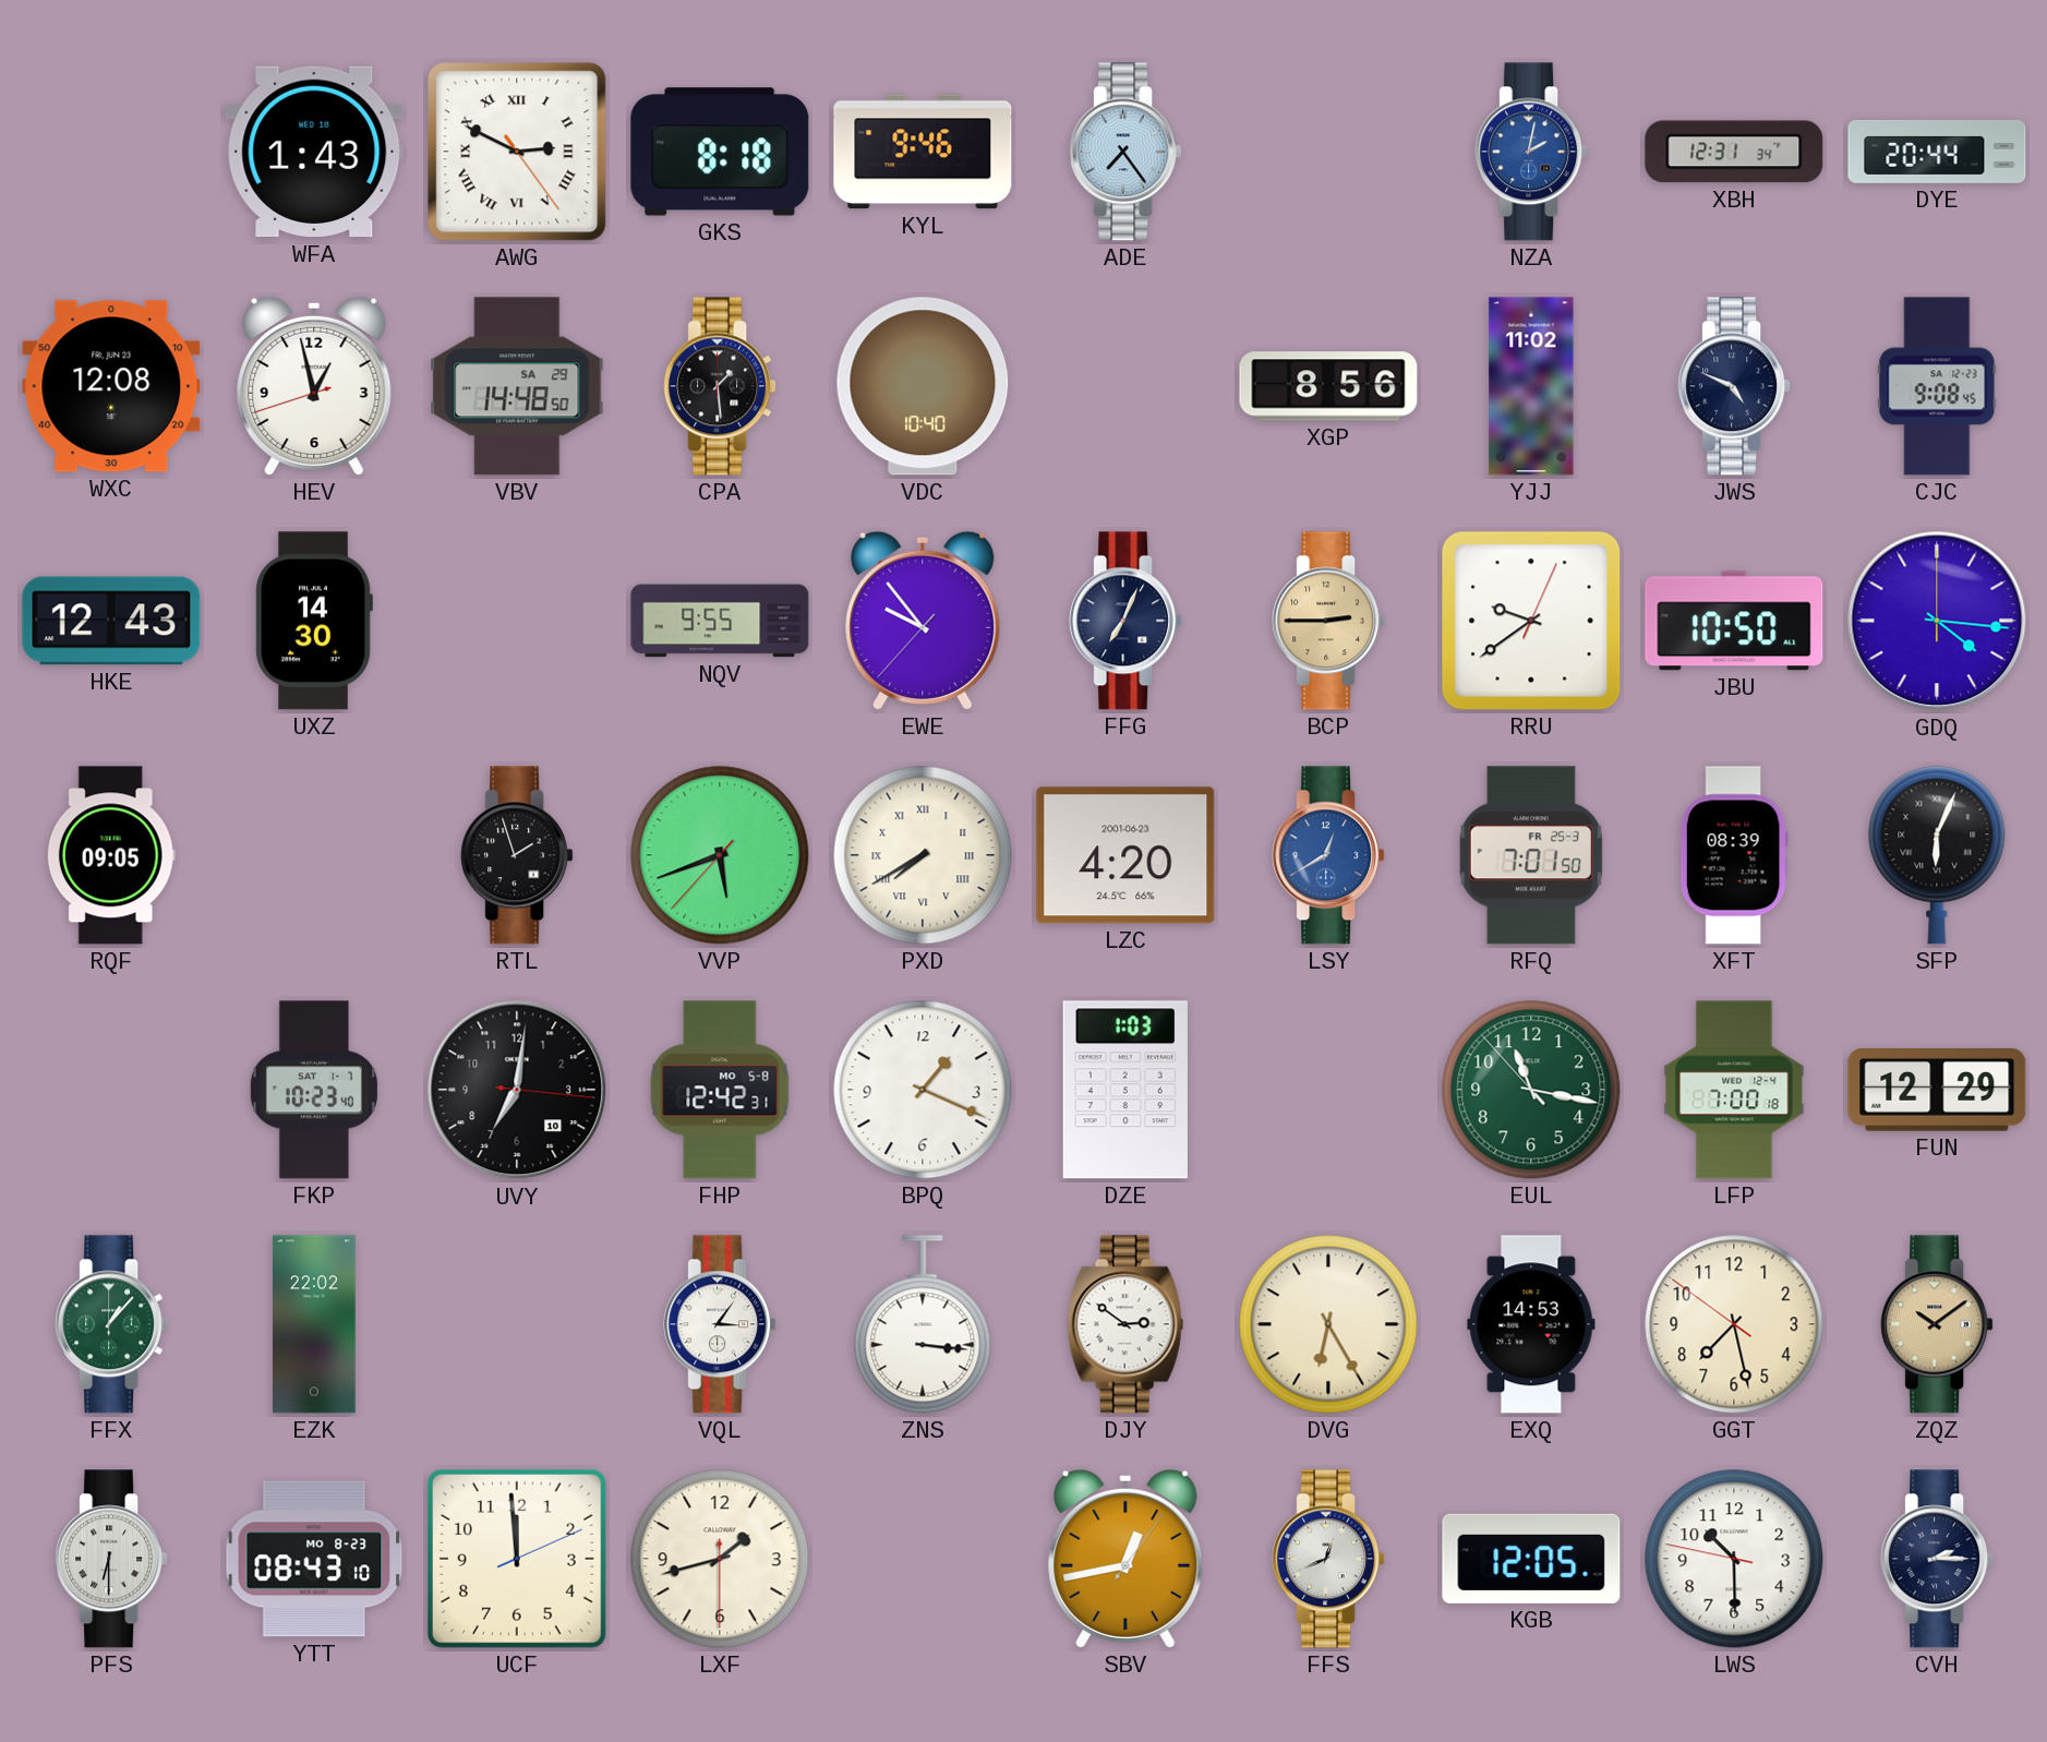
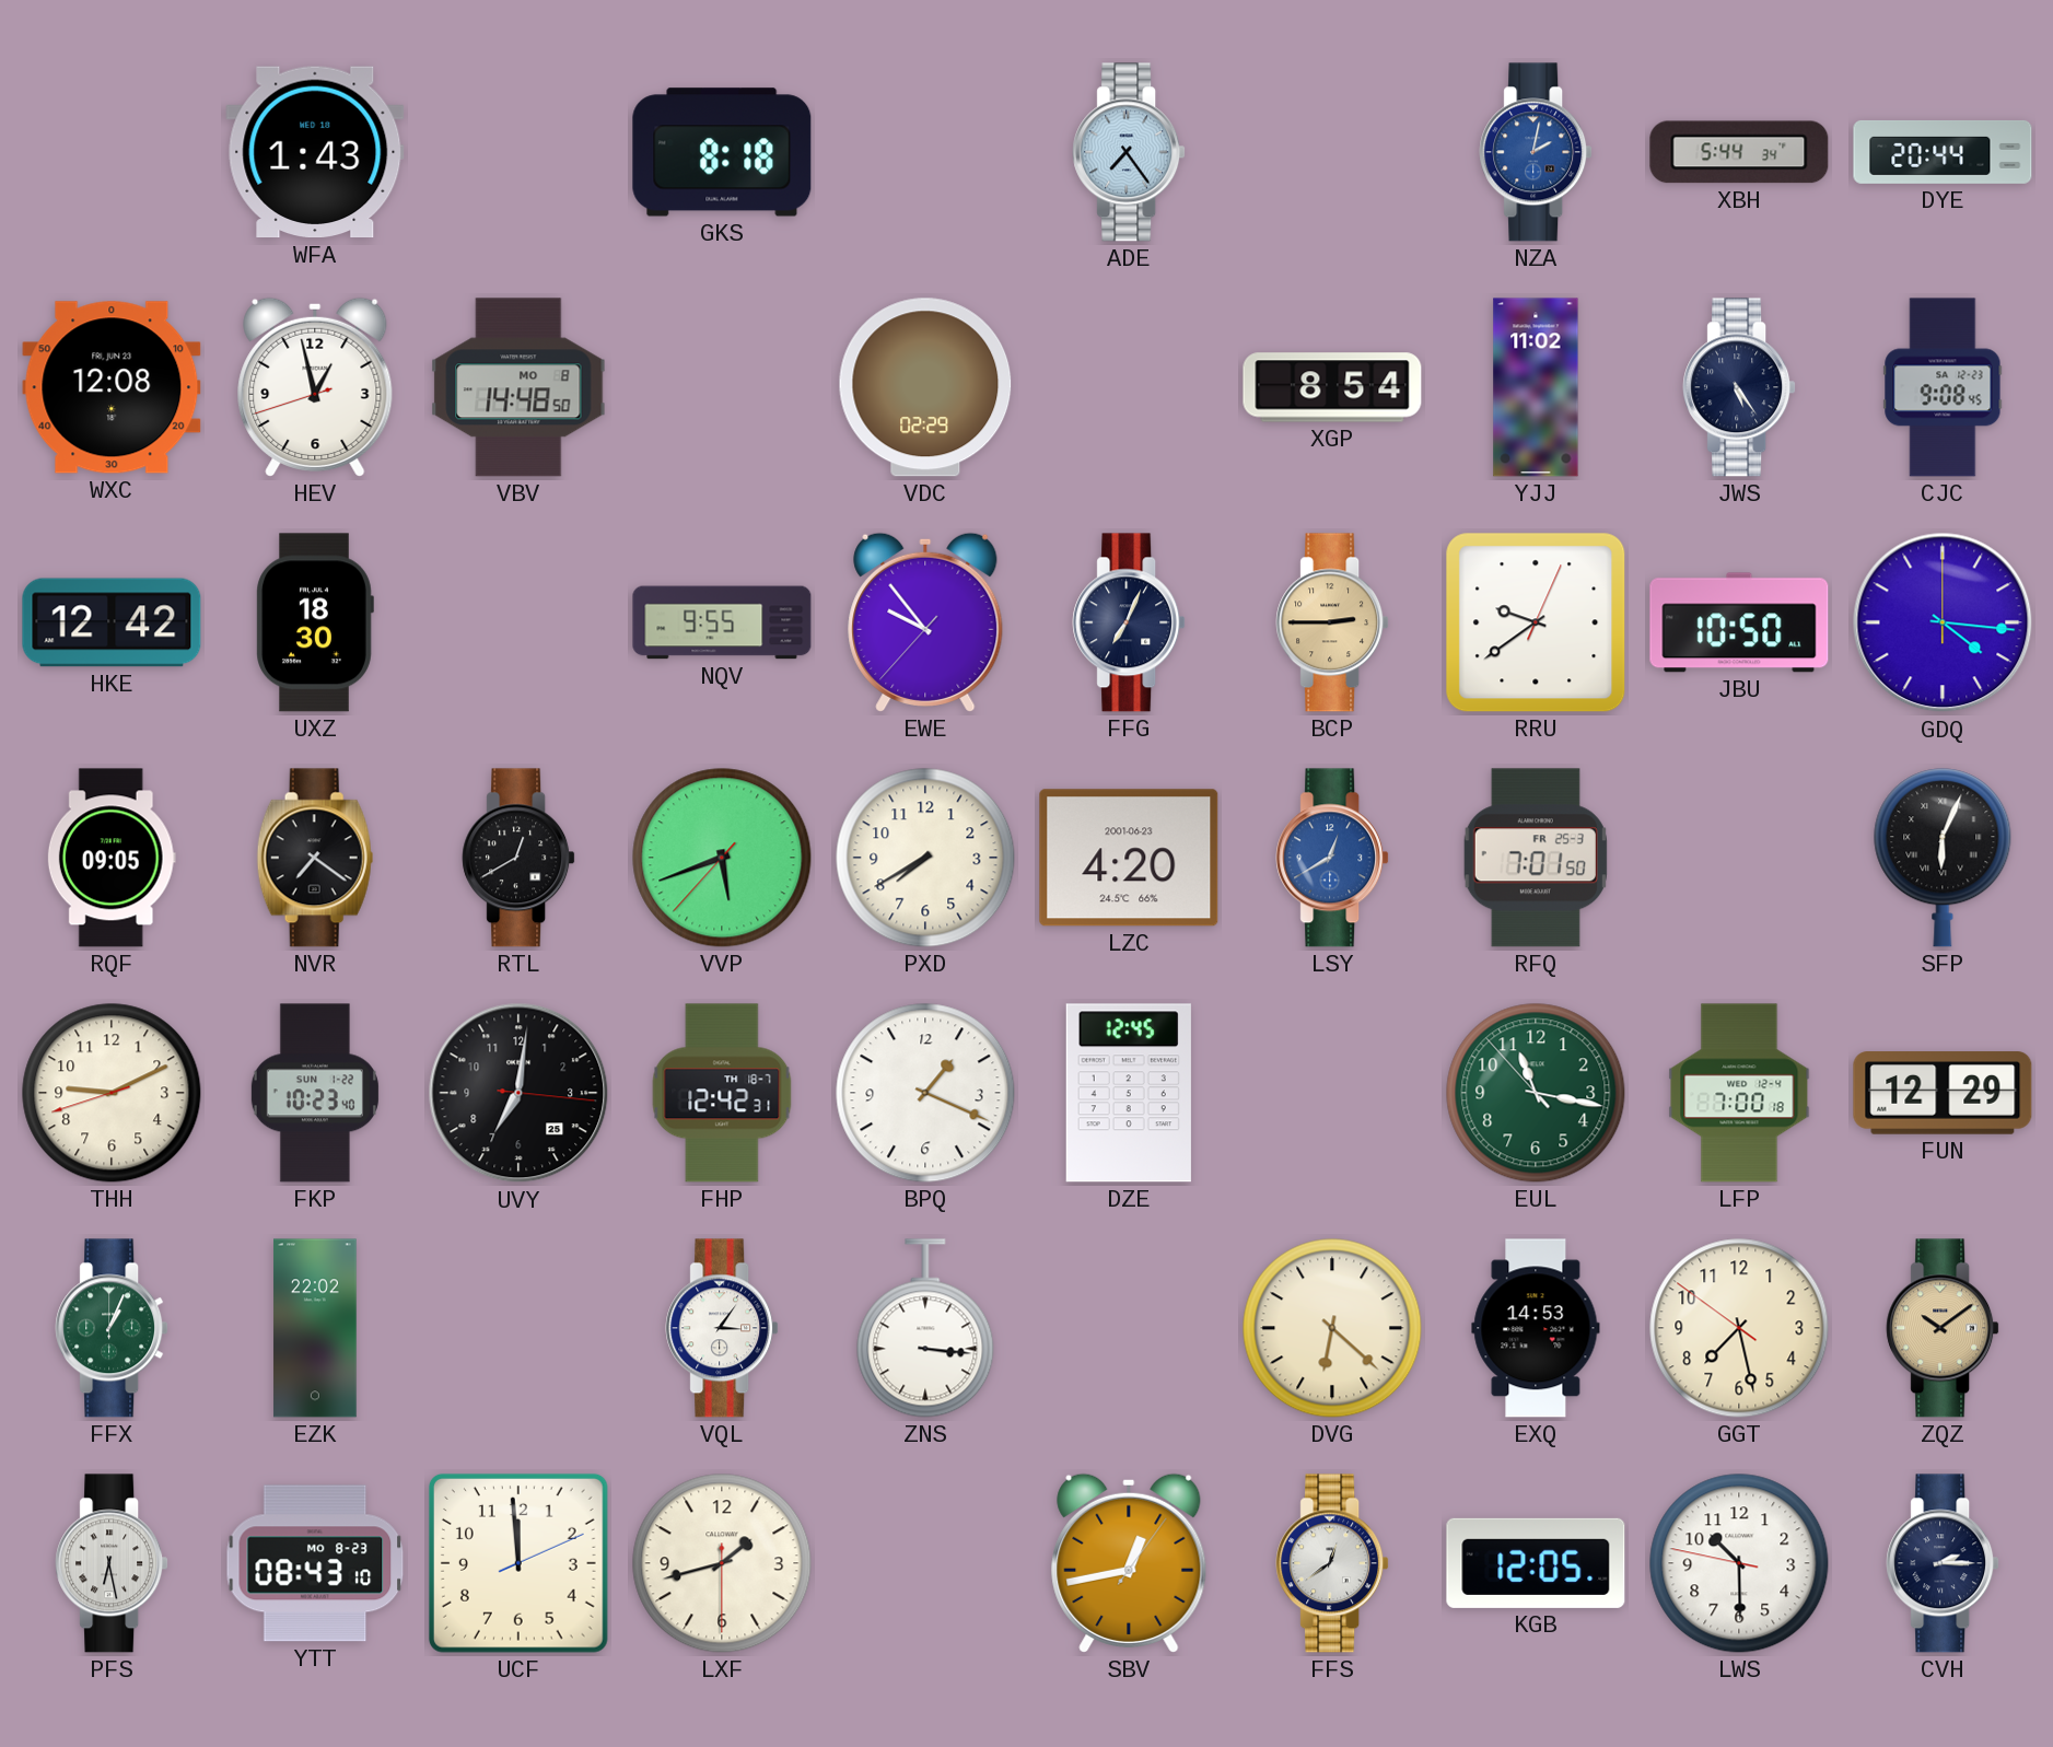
AWG: 2:49 -> none
KYL: 9:46 -> none
XBH: 12:31 -> 5:44
VBV date: SA 29 -> MO 8
CPA: 1:29 -> none
VDC: 10:40 -> 02:29
XGP: 8:56 -> 8:54
JWS: 4:49 -> 5:24
HKE: 12:43 -> 12:42
UXZ: 14:30 -> 18:30
NVR: none -> 7:21
RTL: 1:57 -> 12:40
PXD numerals: Roman -> Arabic
XFT: 08:39 -> none
THH: none -> 9:10
FKP date: SAT 1-7 -> SUN 1-22
UVY date: 10 -> 25
FHP date: MO 5-8 -> TH 18-7
DZE: 1:03 -> 12:45
FFX: 1:07 -> 1:04
DJY: 2:51 -> none
DVG: 6:25 -> 6:22
PFS: 6:30 -> 6:28
FFS: 12:41 -> 12:39
